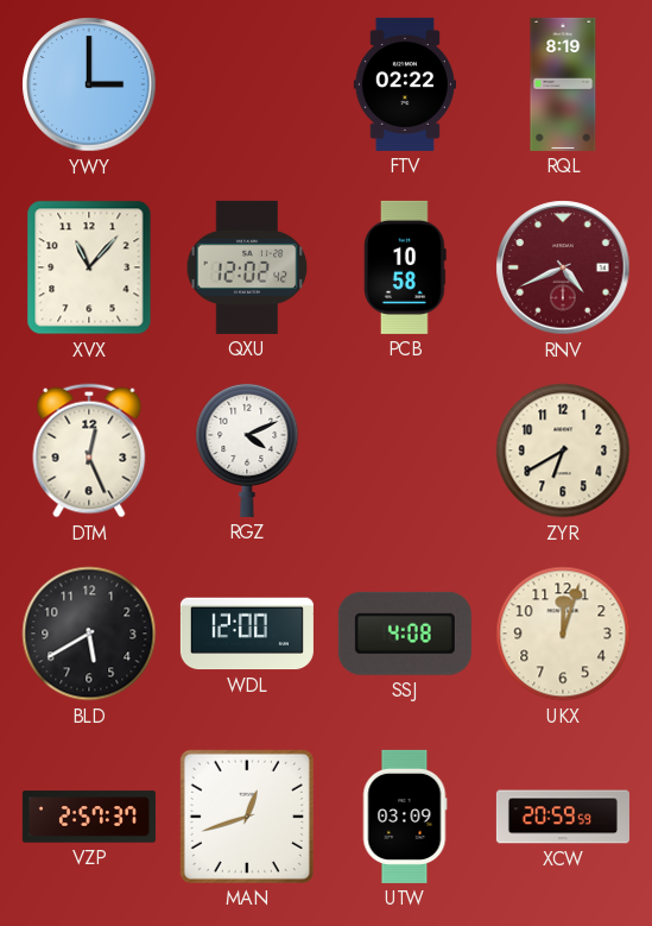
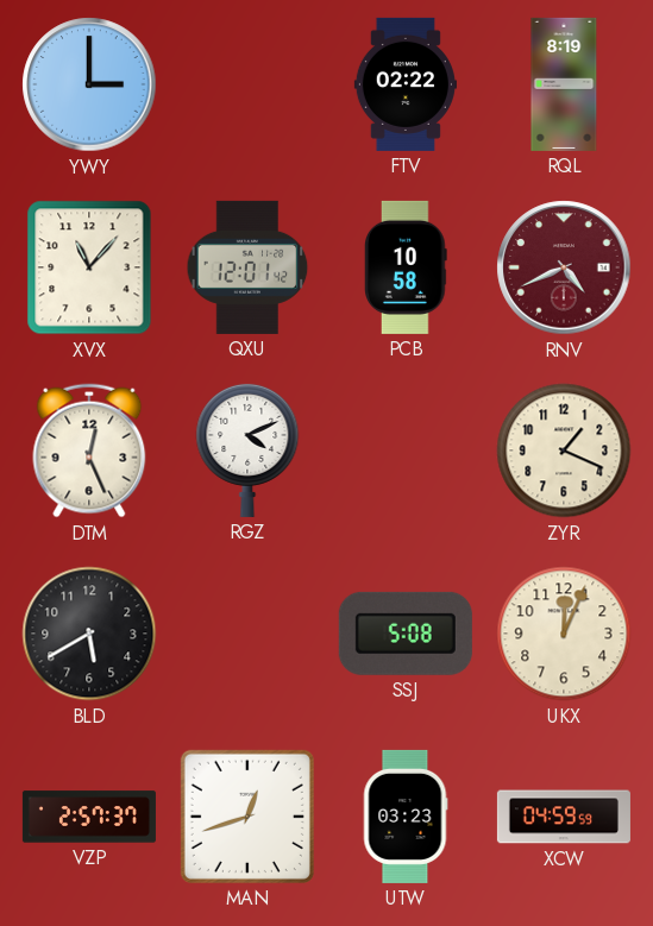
QXU: 12:02 -> 12:01
ZYR: 6:40 -> 1:19
WDL: 12:00 -> none
SSJ: 4:08 -> 5:08
UKX: 12:03 -> 12:04
UTW: 03:09 -> 03:23
XCW: 20:59 -> 04:59
